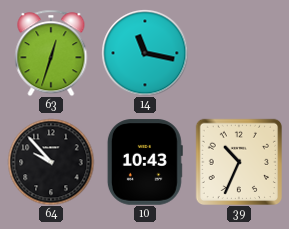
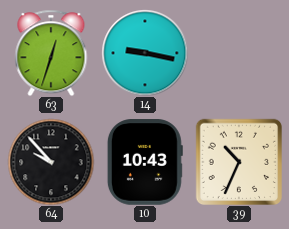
14: 11:17 -> 9:17
